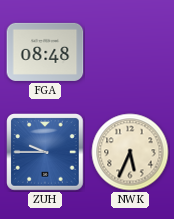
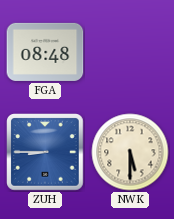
ZUH: 9:45 -> 8:45
NWK: 5:34 -> 5:30
